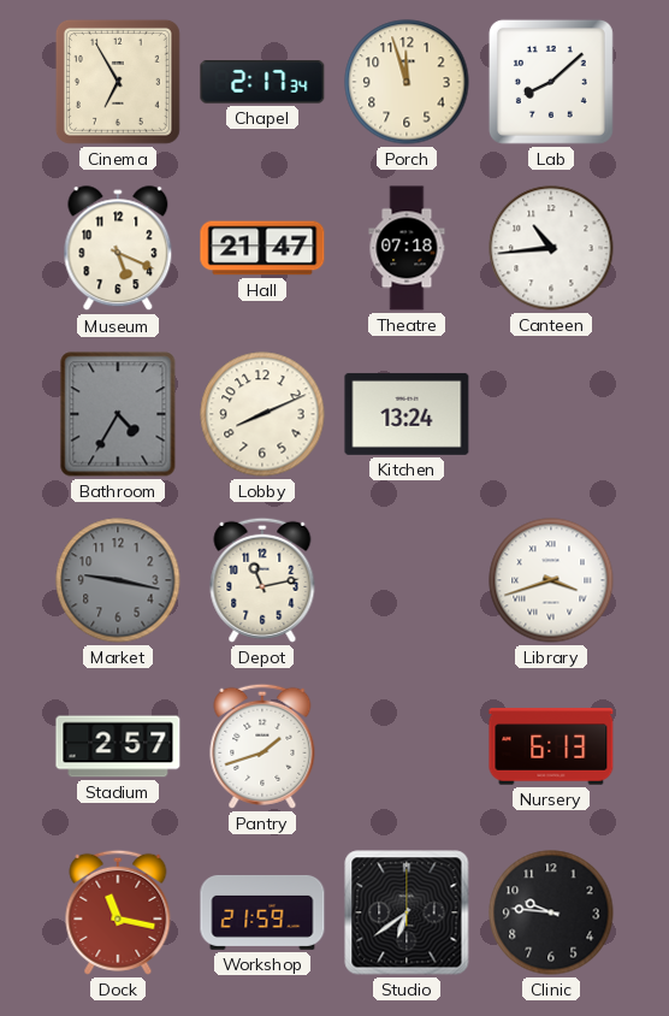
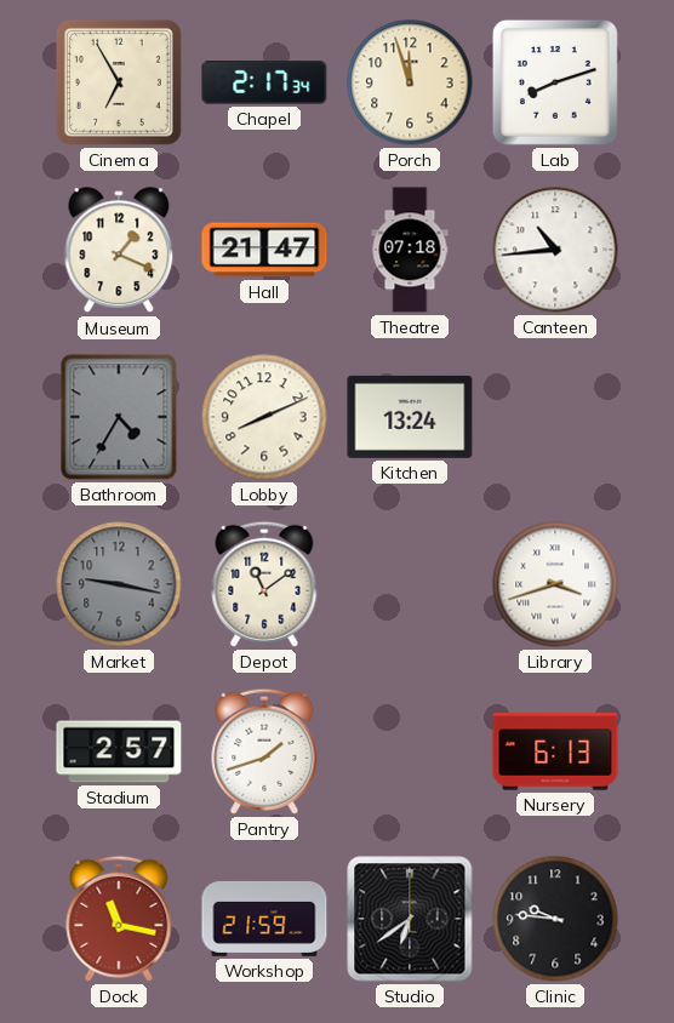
Lab: 8:08 -> 8:12
Museum: 5:19 -> 1:19
Depot: 11:13 -> 11:09
